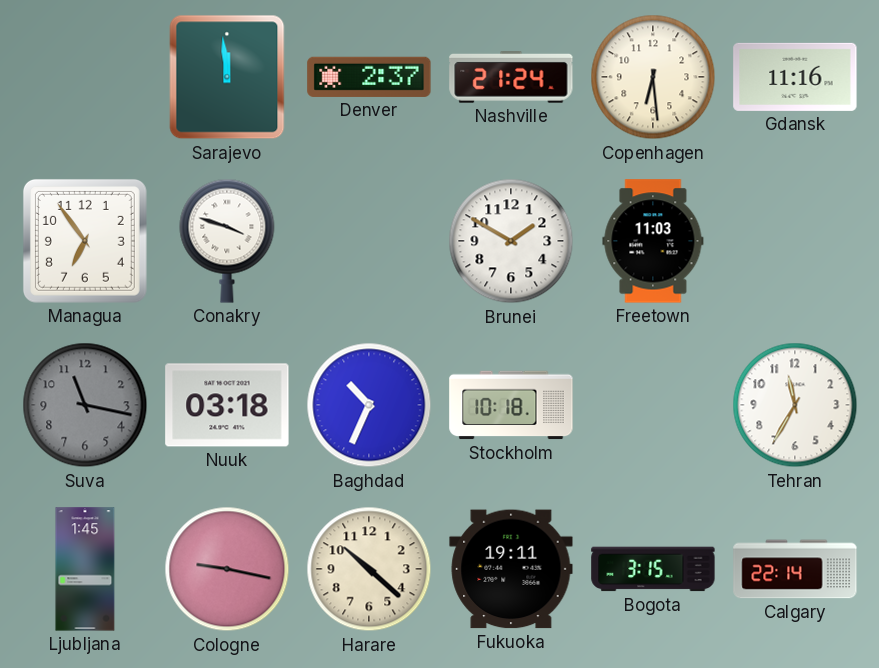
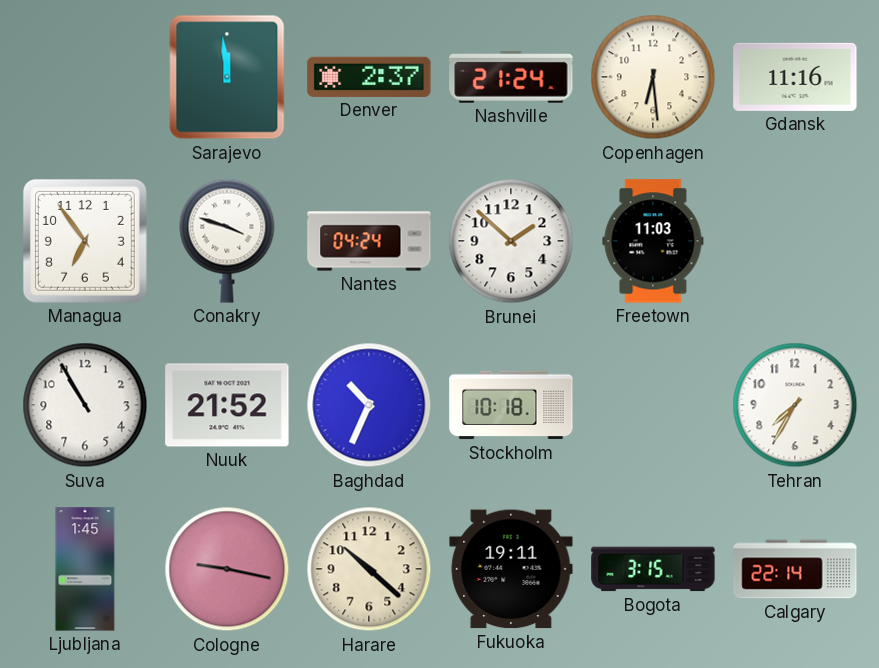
Nantes: none -> 04:24
Brunei: 1:50 -> 1:52
Suva: 11:17 -> 10:55
Suva dial: grey -> white
Nuuk: 03:18 -> 21:52
Tehran: 11:35 -> 7:35
